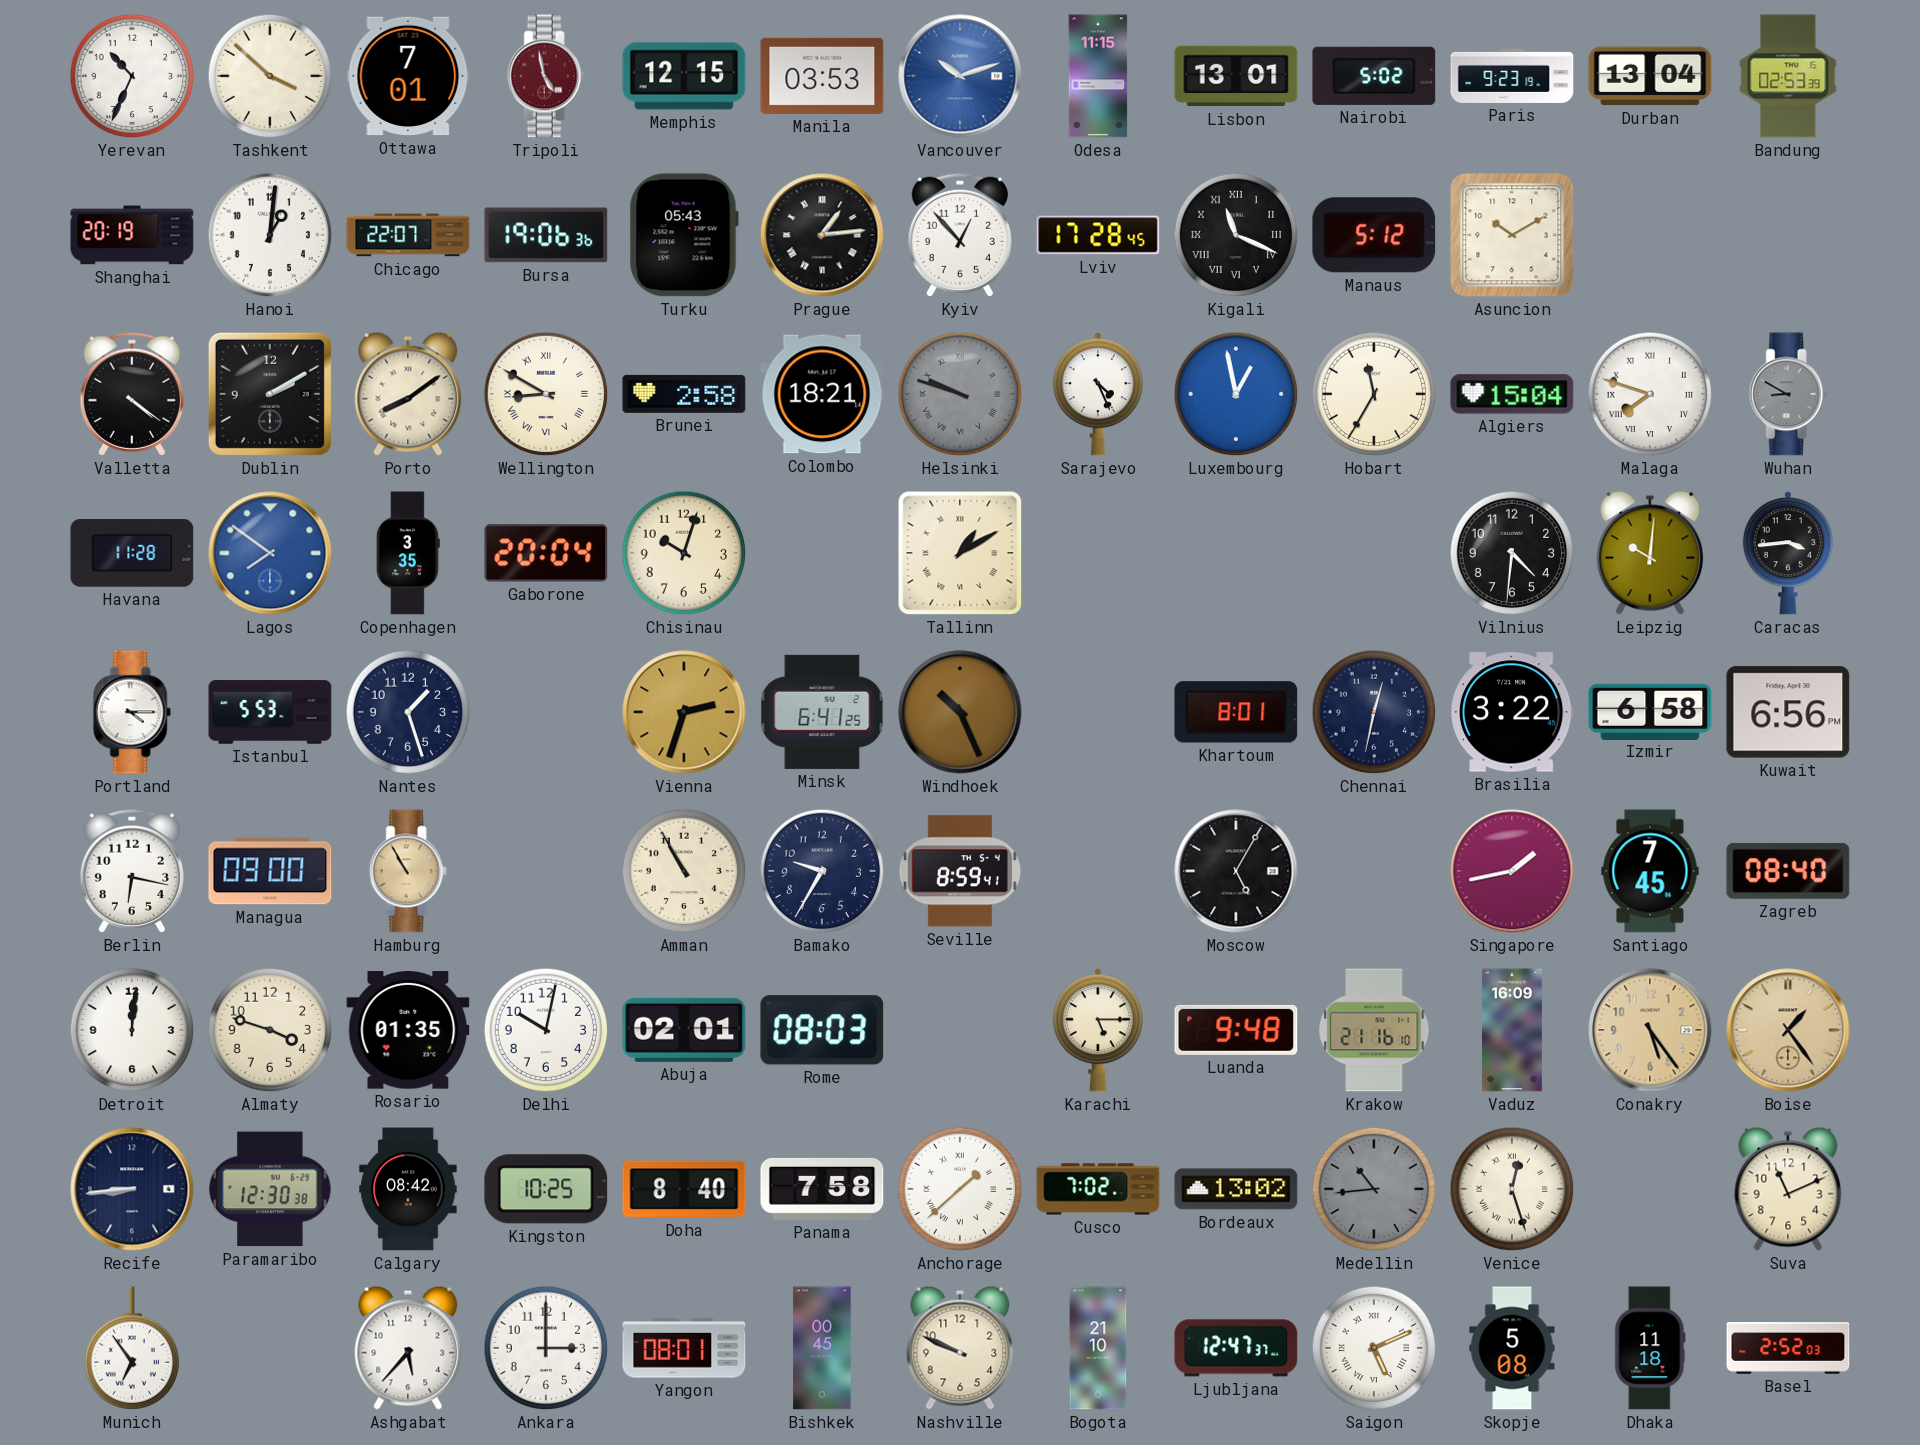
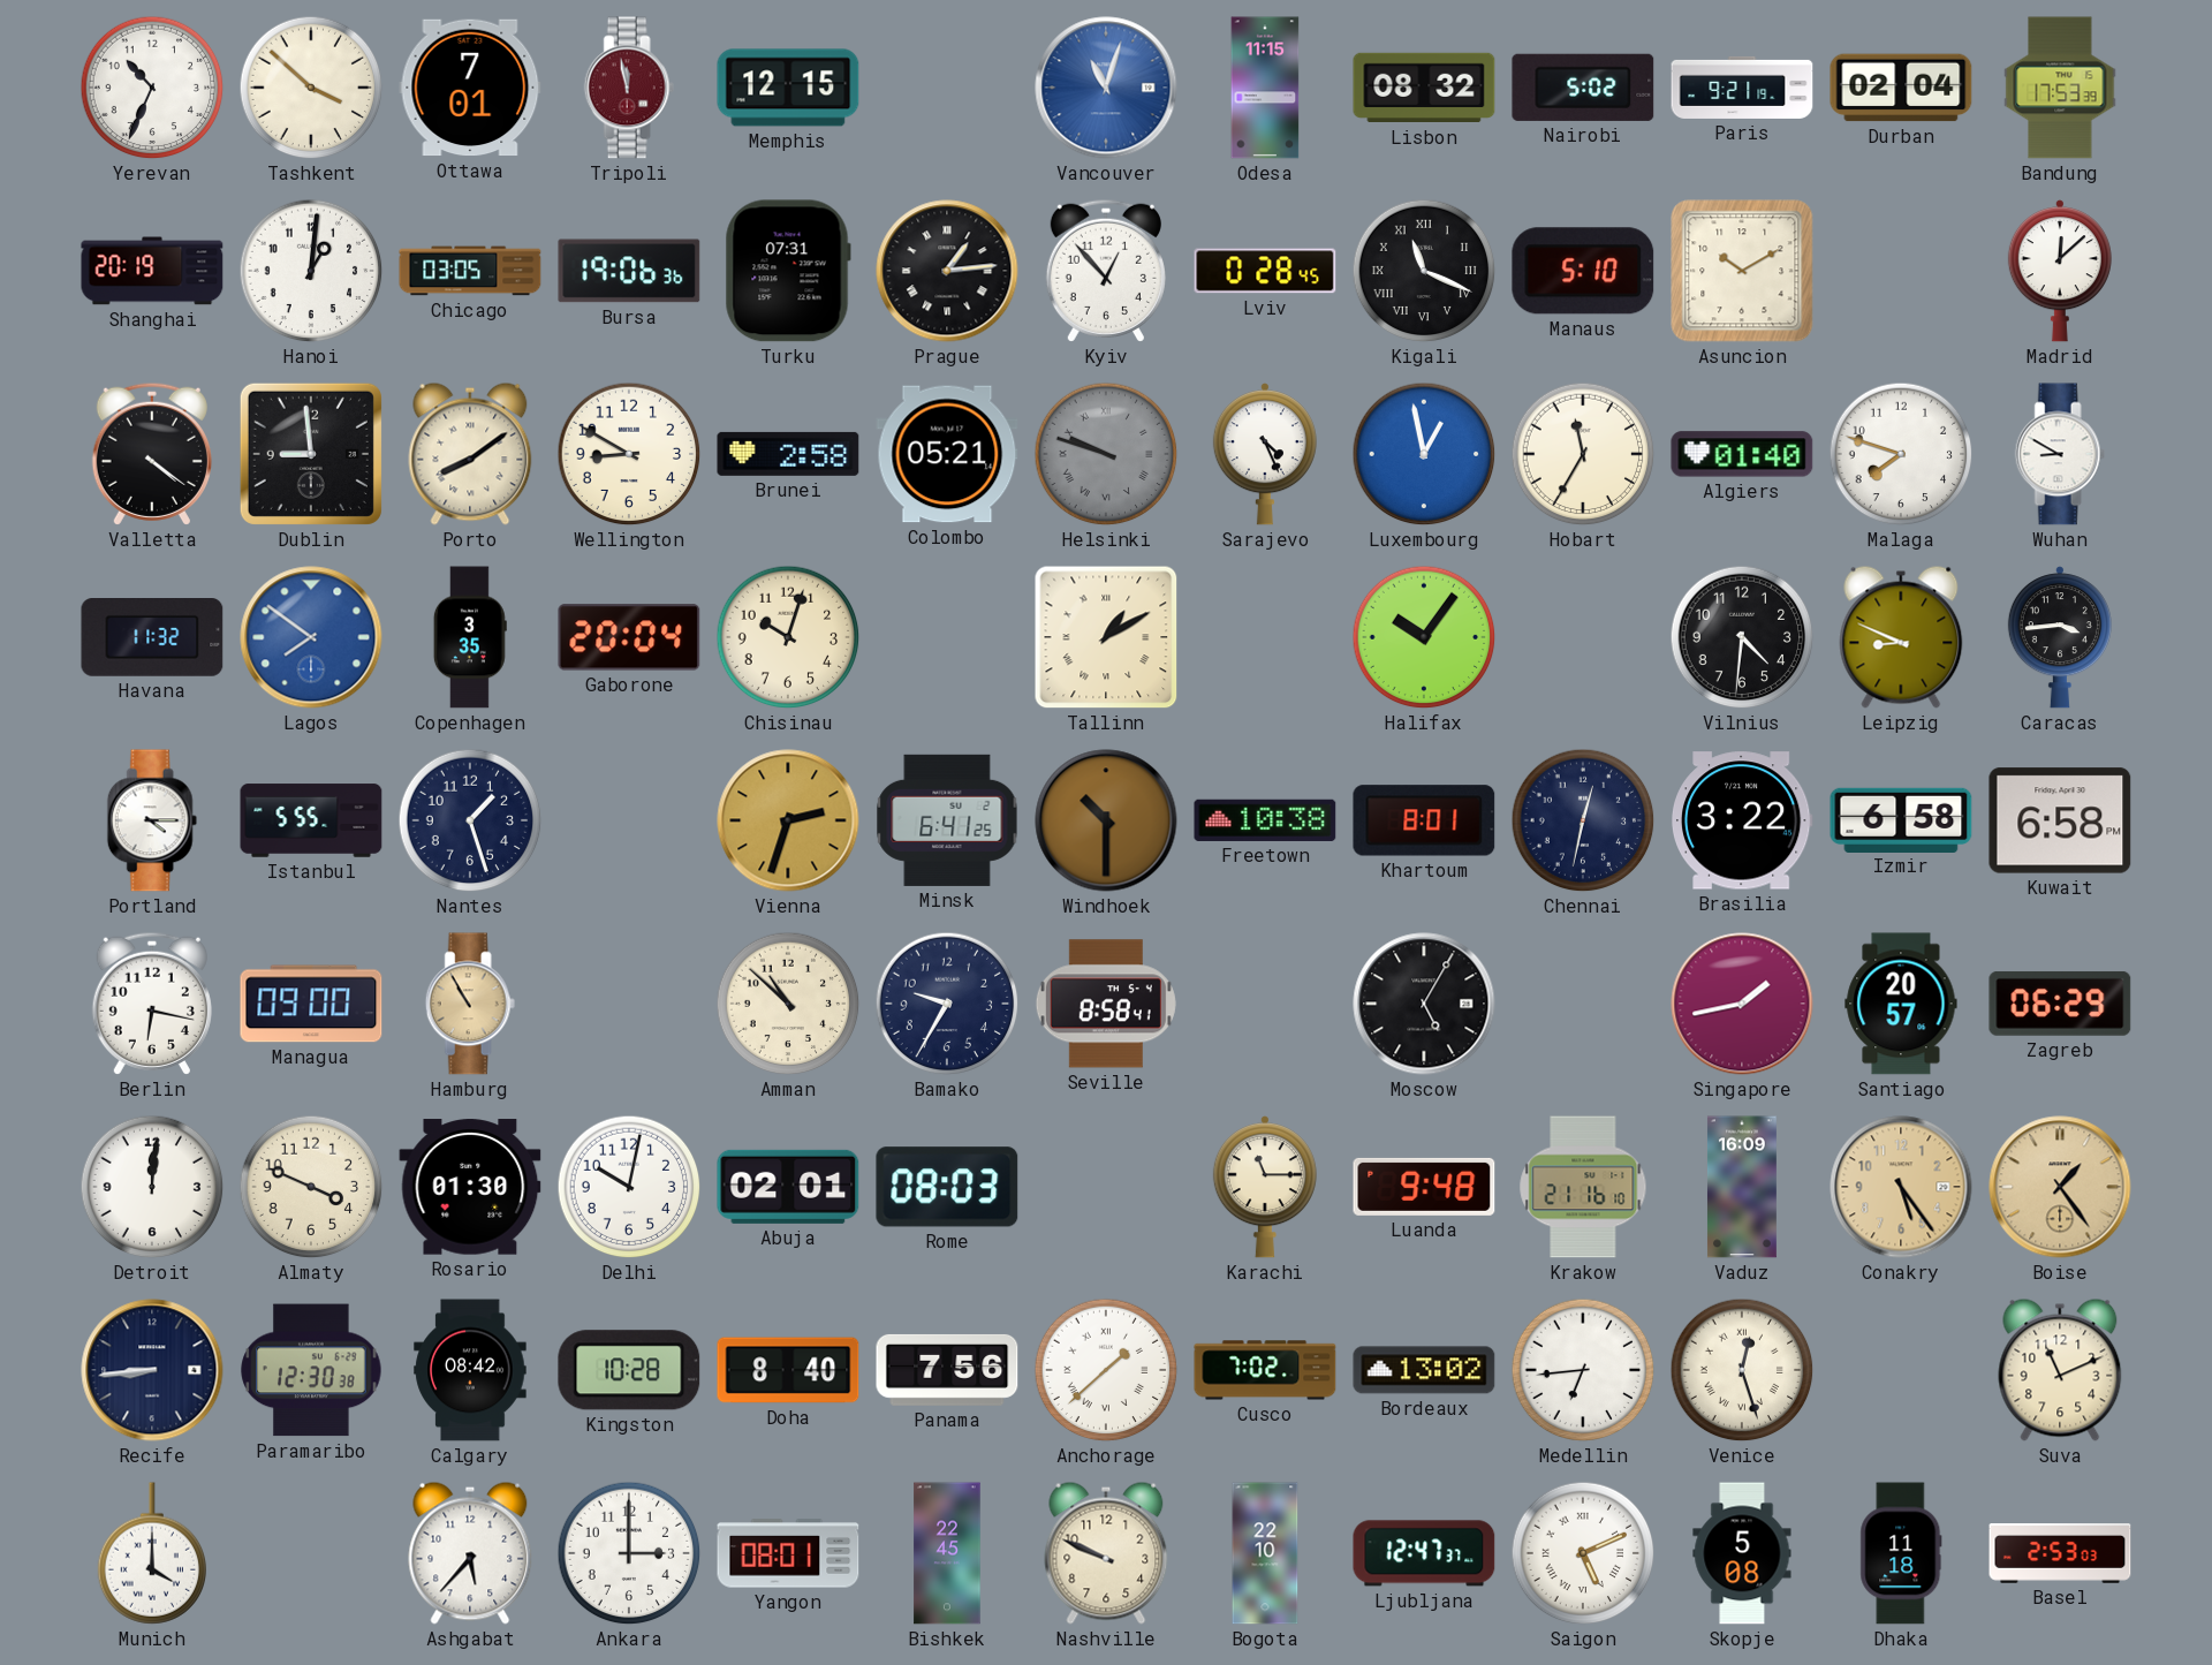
Tripoli: 4:58 -> 11:58
Manila: 03:53 -> none
Vancouver: 10:12 -> 11:03
Lisbon: 13:01 -> 08:32
Paris: 9:23 -> 9:21
Durban: 13:04 -> 02:04
Bandung: 02:53 -> 17:53
Chicago: 22:07 -> 03:05
Turku: 05:43 -> 07:31
Lviv: 17:28 -> 0:28
Manaus: 5:12 -> 5:10
Madrid: none -> 12:08
Dublin: 2:10 -> 8:59
Wellington numerals: Roman -> Arabic
Colombo: 18:21 -> 05:21
Algiers: 15:04 -> 01:40
Malaga numerals: Roman -> Arabic
Wuhan dial: grey -> white
Havana: 11:28 -> 11:32
Halifax: none -> 10:06
Leipzig: 10:01 -> 8:49
Istanbul: 5:53 -> 5:55
Windhoek: 10:26 -> 10:30
Freetown: none -> 10:38
Kuwait: 6:56 -> 6:58
Amman: 10:55 -> 10:52
Seville: 8:59 -> 8:58
Santiago: 7:45 -> 20:57
Zagreb: 08:40 -> 06:29
Almaty: 3:48 -> 3:49
Rosario: 01:35 -> 01:30
Karachi: 5:15 -> 11:15
Kingston: 10:25 -> 10:28
Panama: 7:58 -> 7:56
Medellin: 10:44 -> 6:44
Medellin dial: grey -> white
Munich: 6:54 -> 4:00
Bishkek: 00:45 -> 22:45
Bogota: 21:10 -> 22:10
Basel: 2:52 -> 2:53
